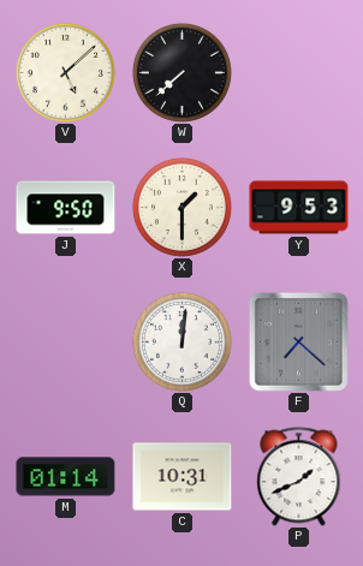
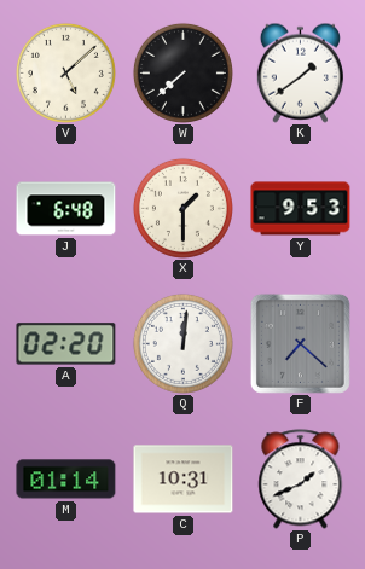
K: none -> 1:39
J: 9:50 -> 6:48
A: none -> 02:20
